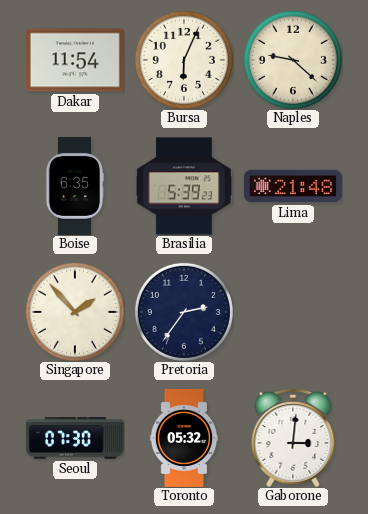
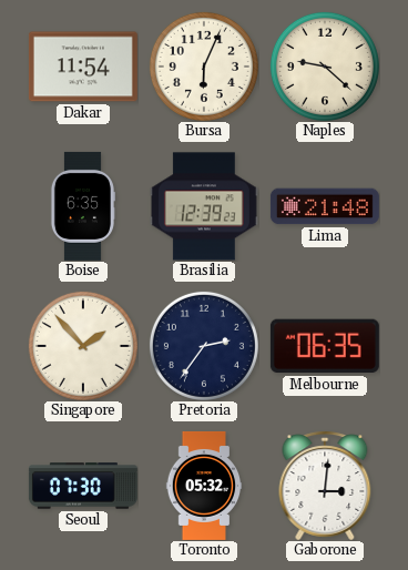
Brasilia: 5:39 -> 12:39
Melbourne: none -> 06:35
